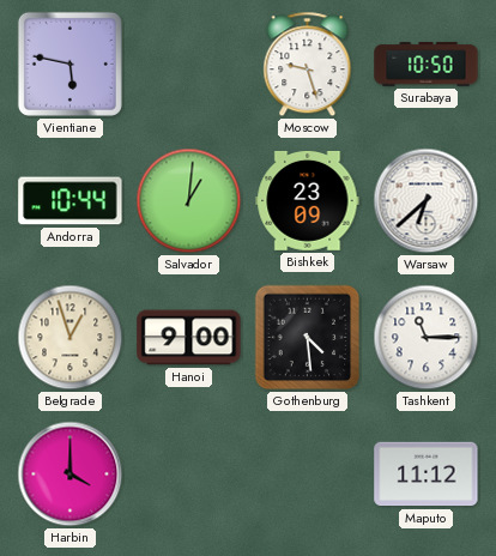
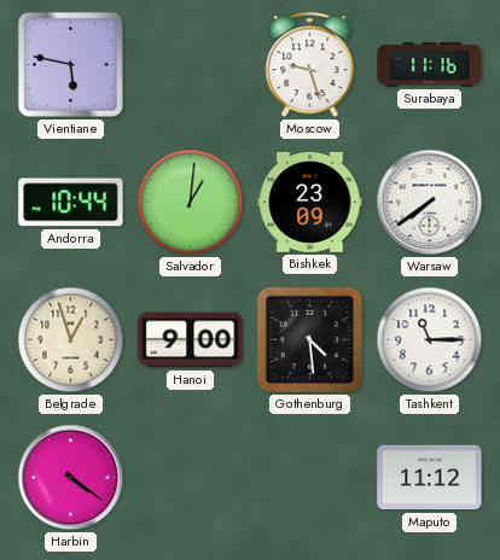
Surabaya: 10:50 -> 11:16
Warsaw: 6:38 -> 7:39
Harbin: 4:00 -> 4:21
